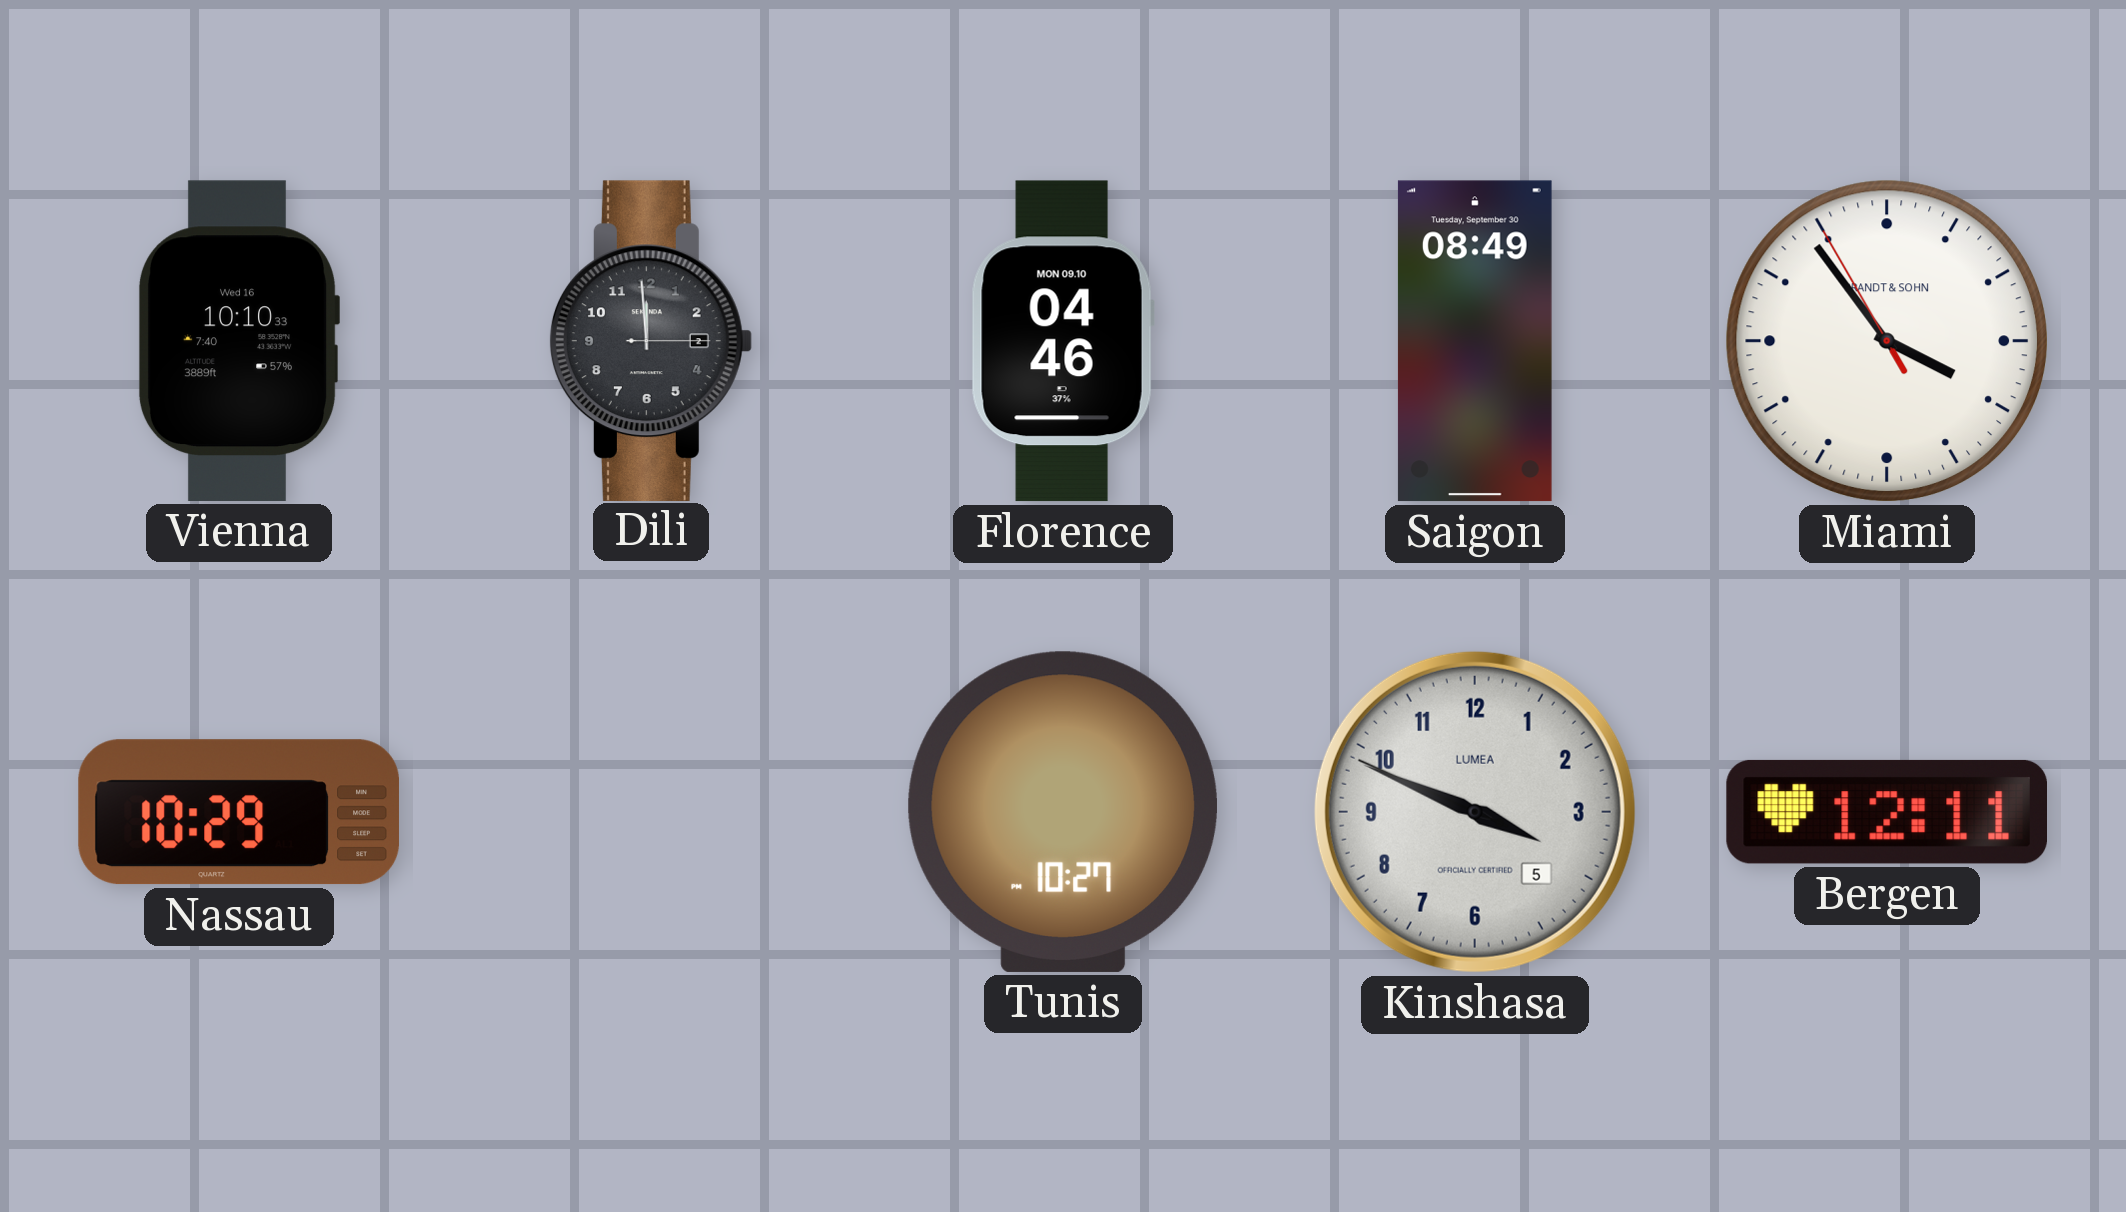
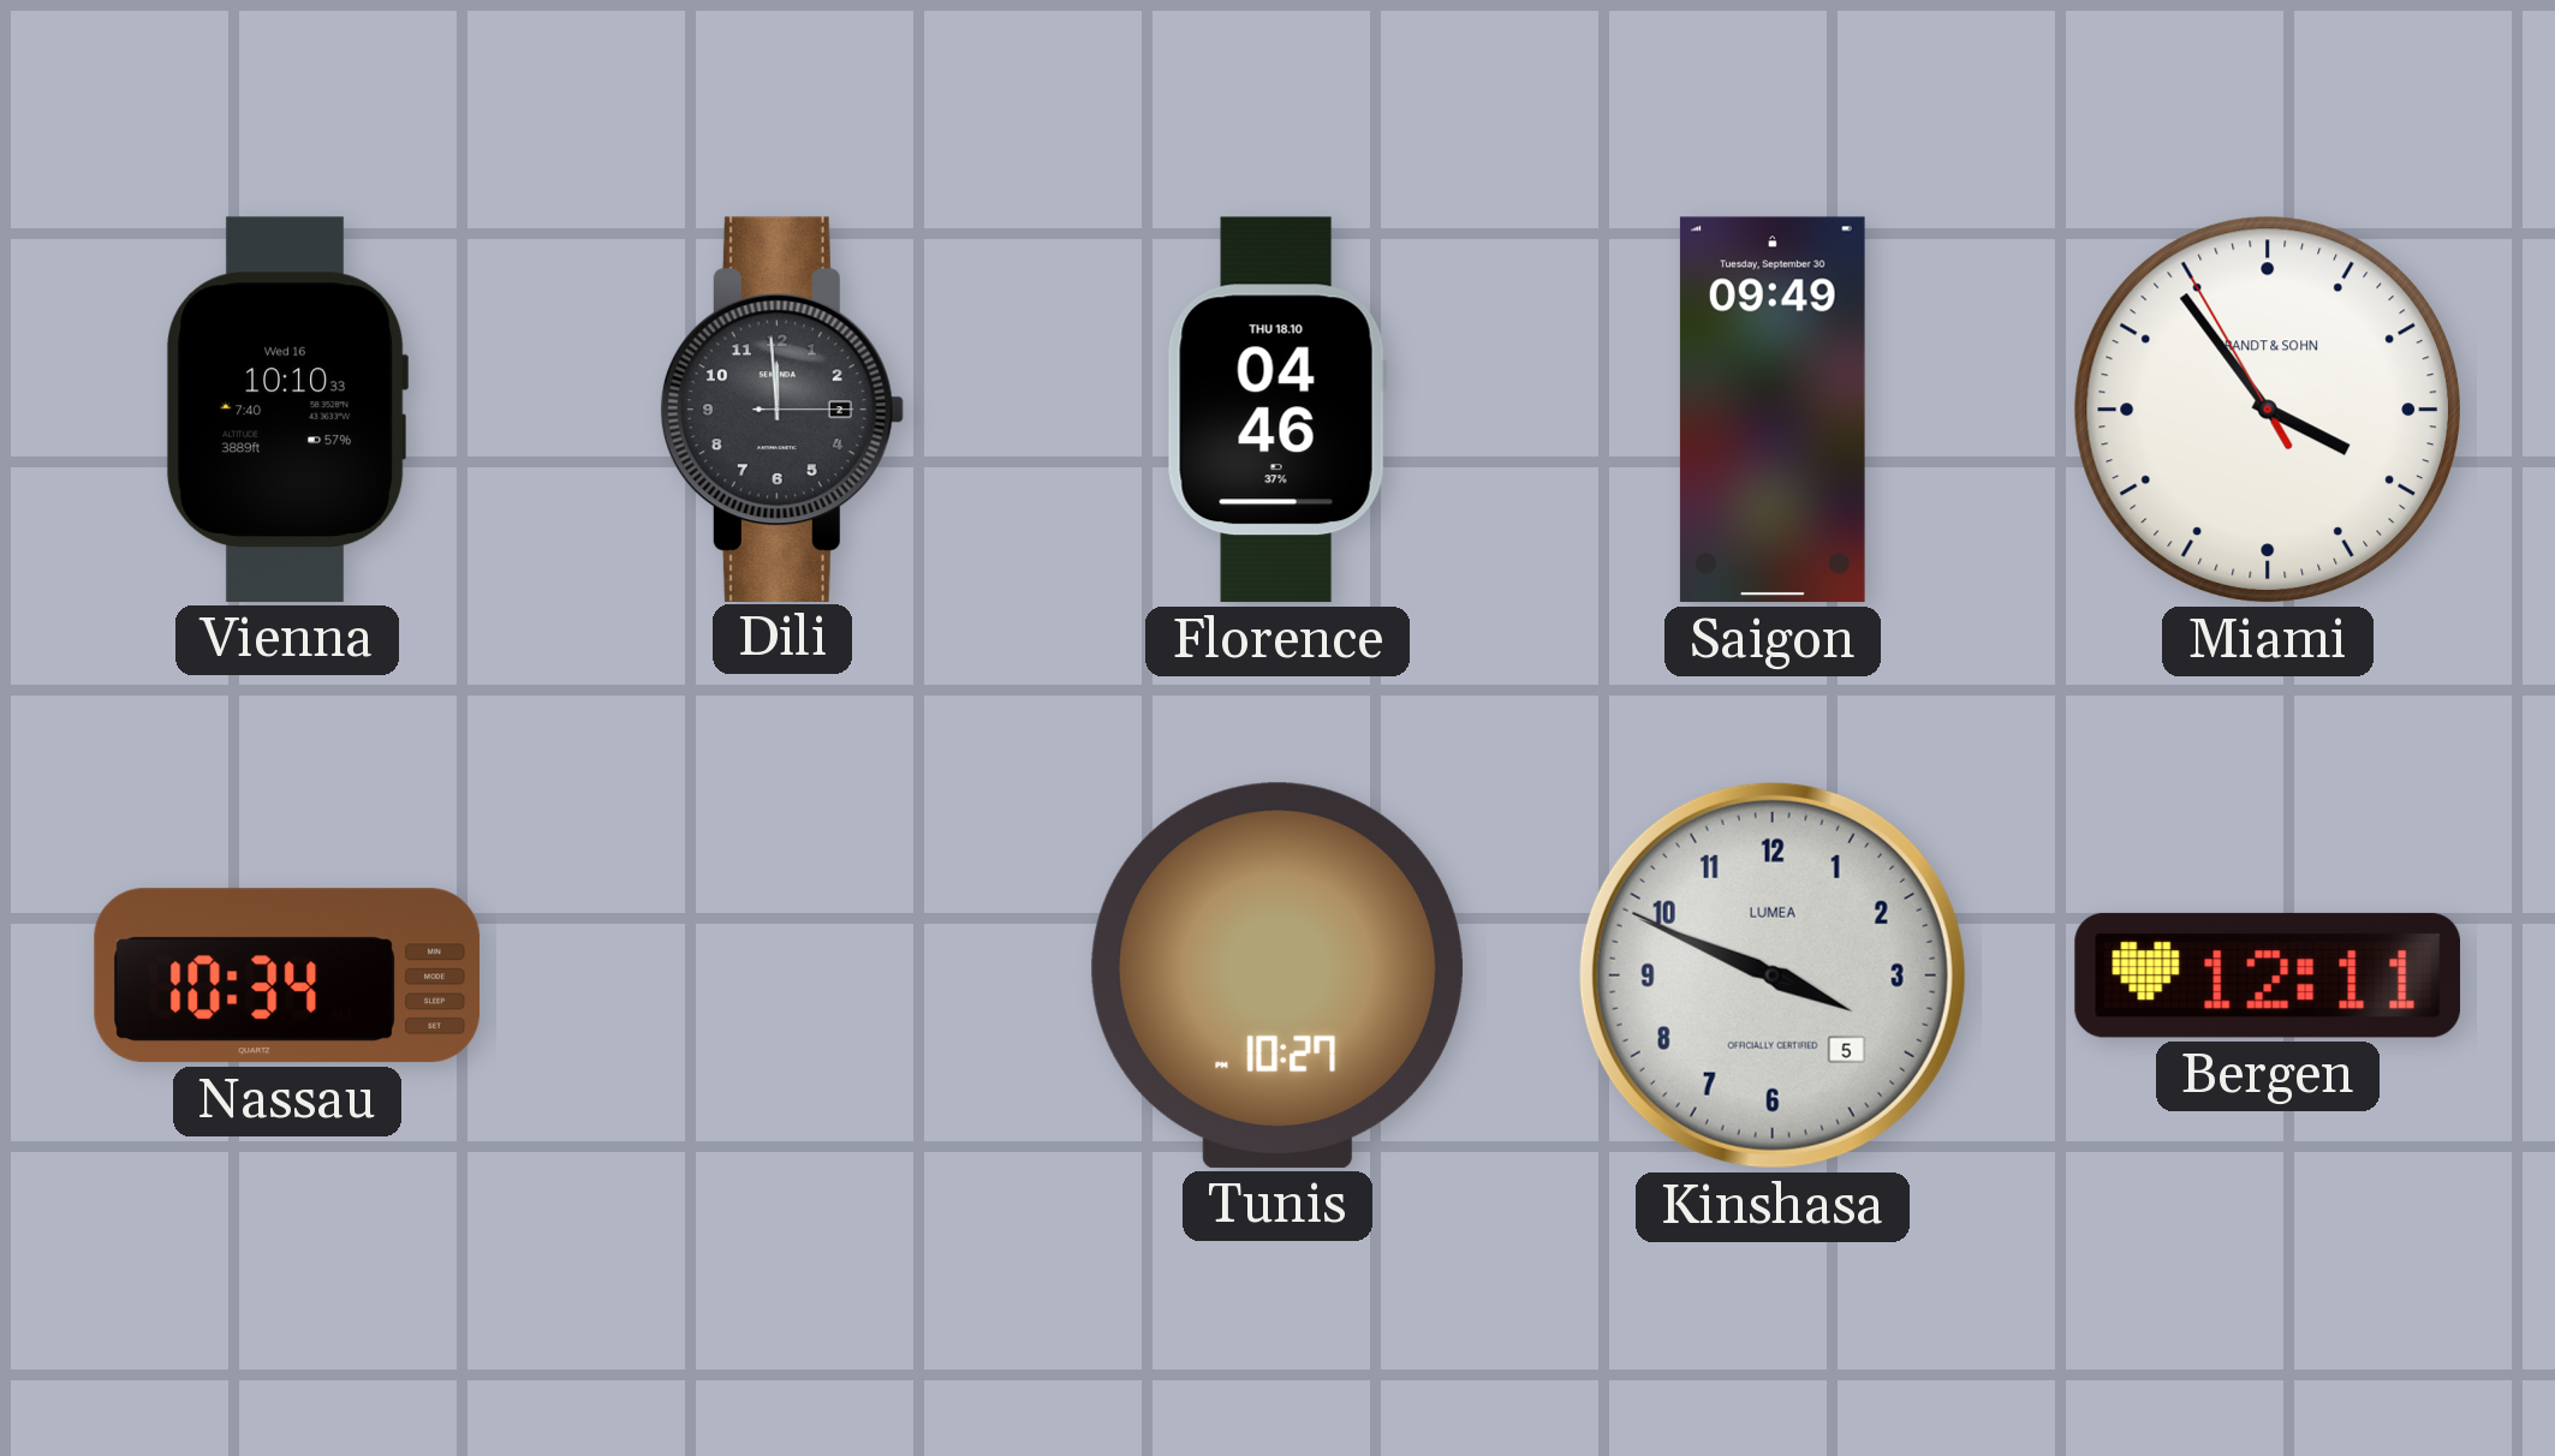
Florence date: MON 09.10 -> THU 18.10
Saigon: 08:49 -> 09:49
Nassau: 10:29 -> 10:34
